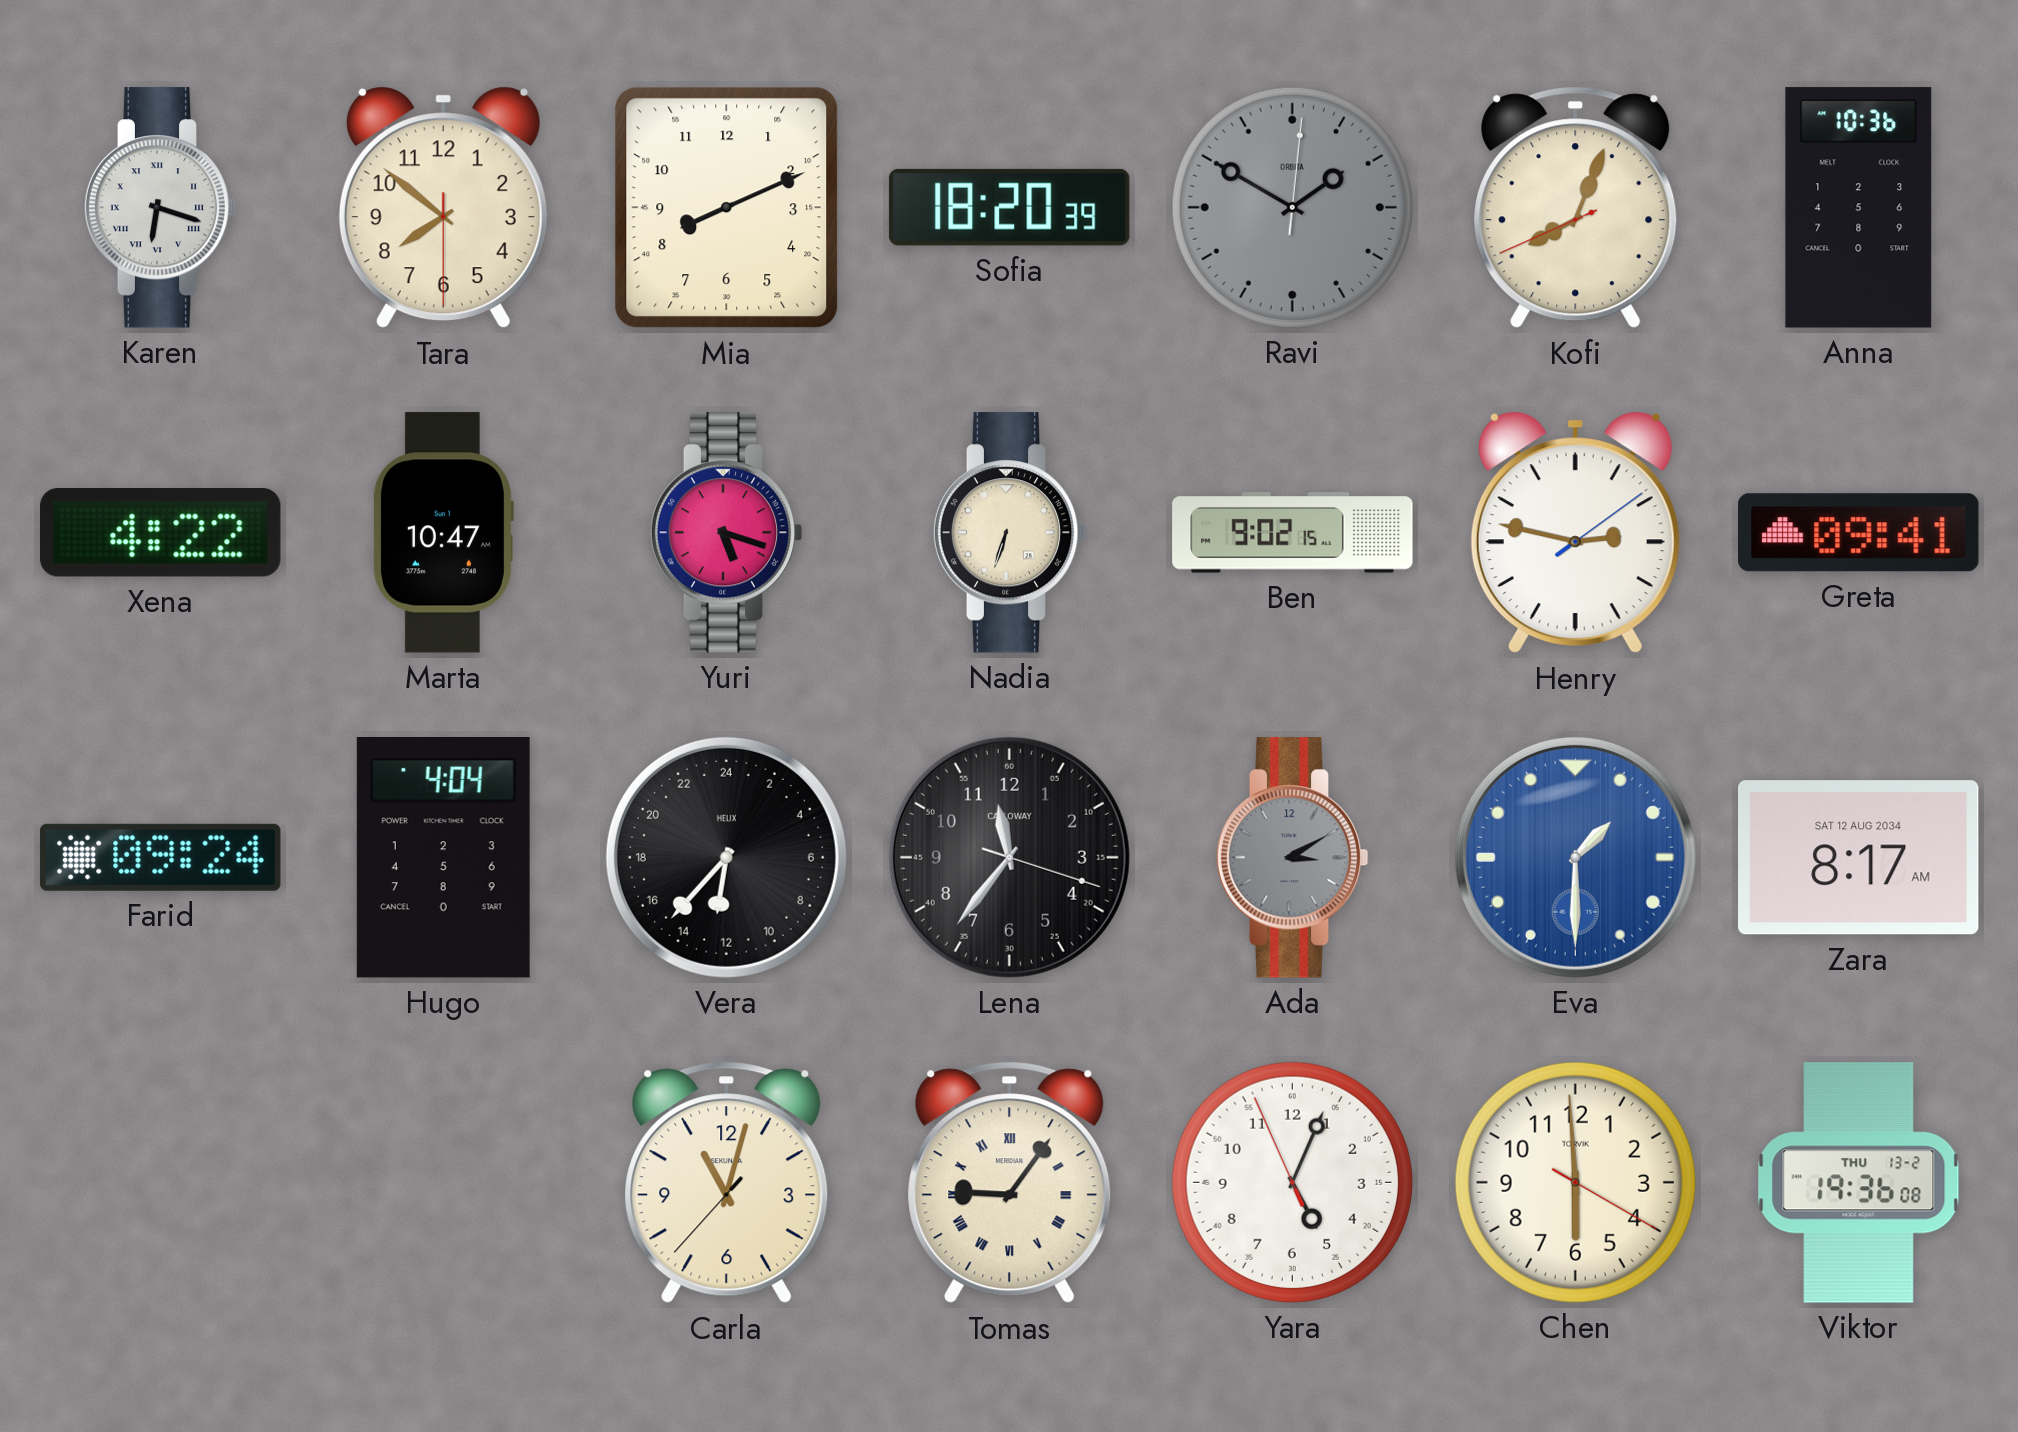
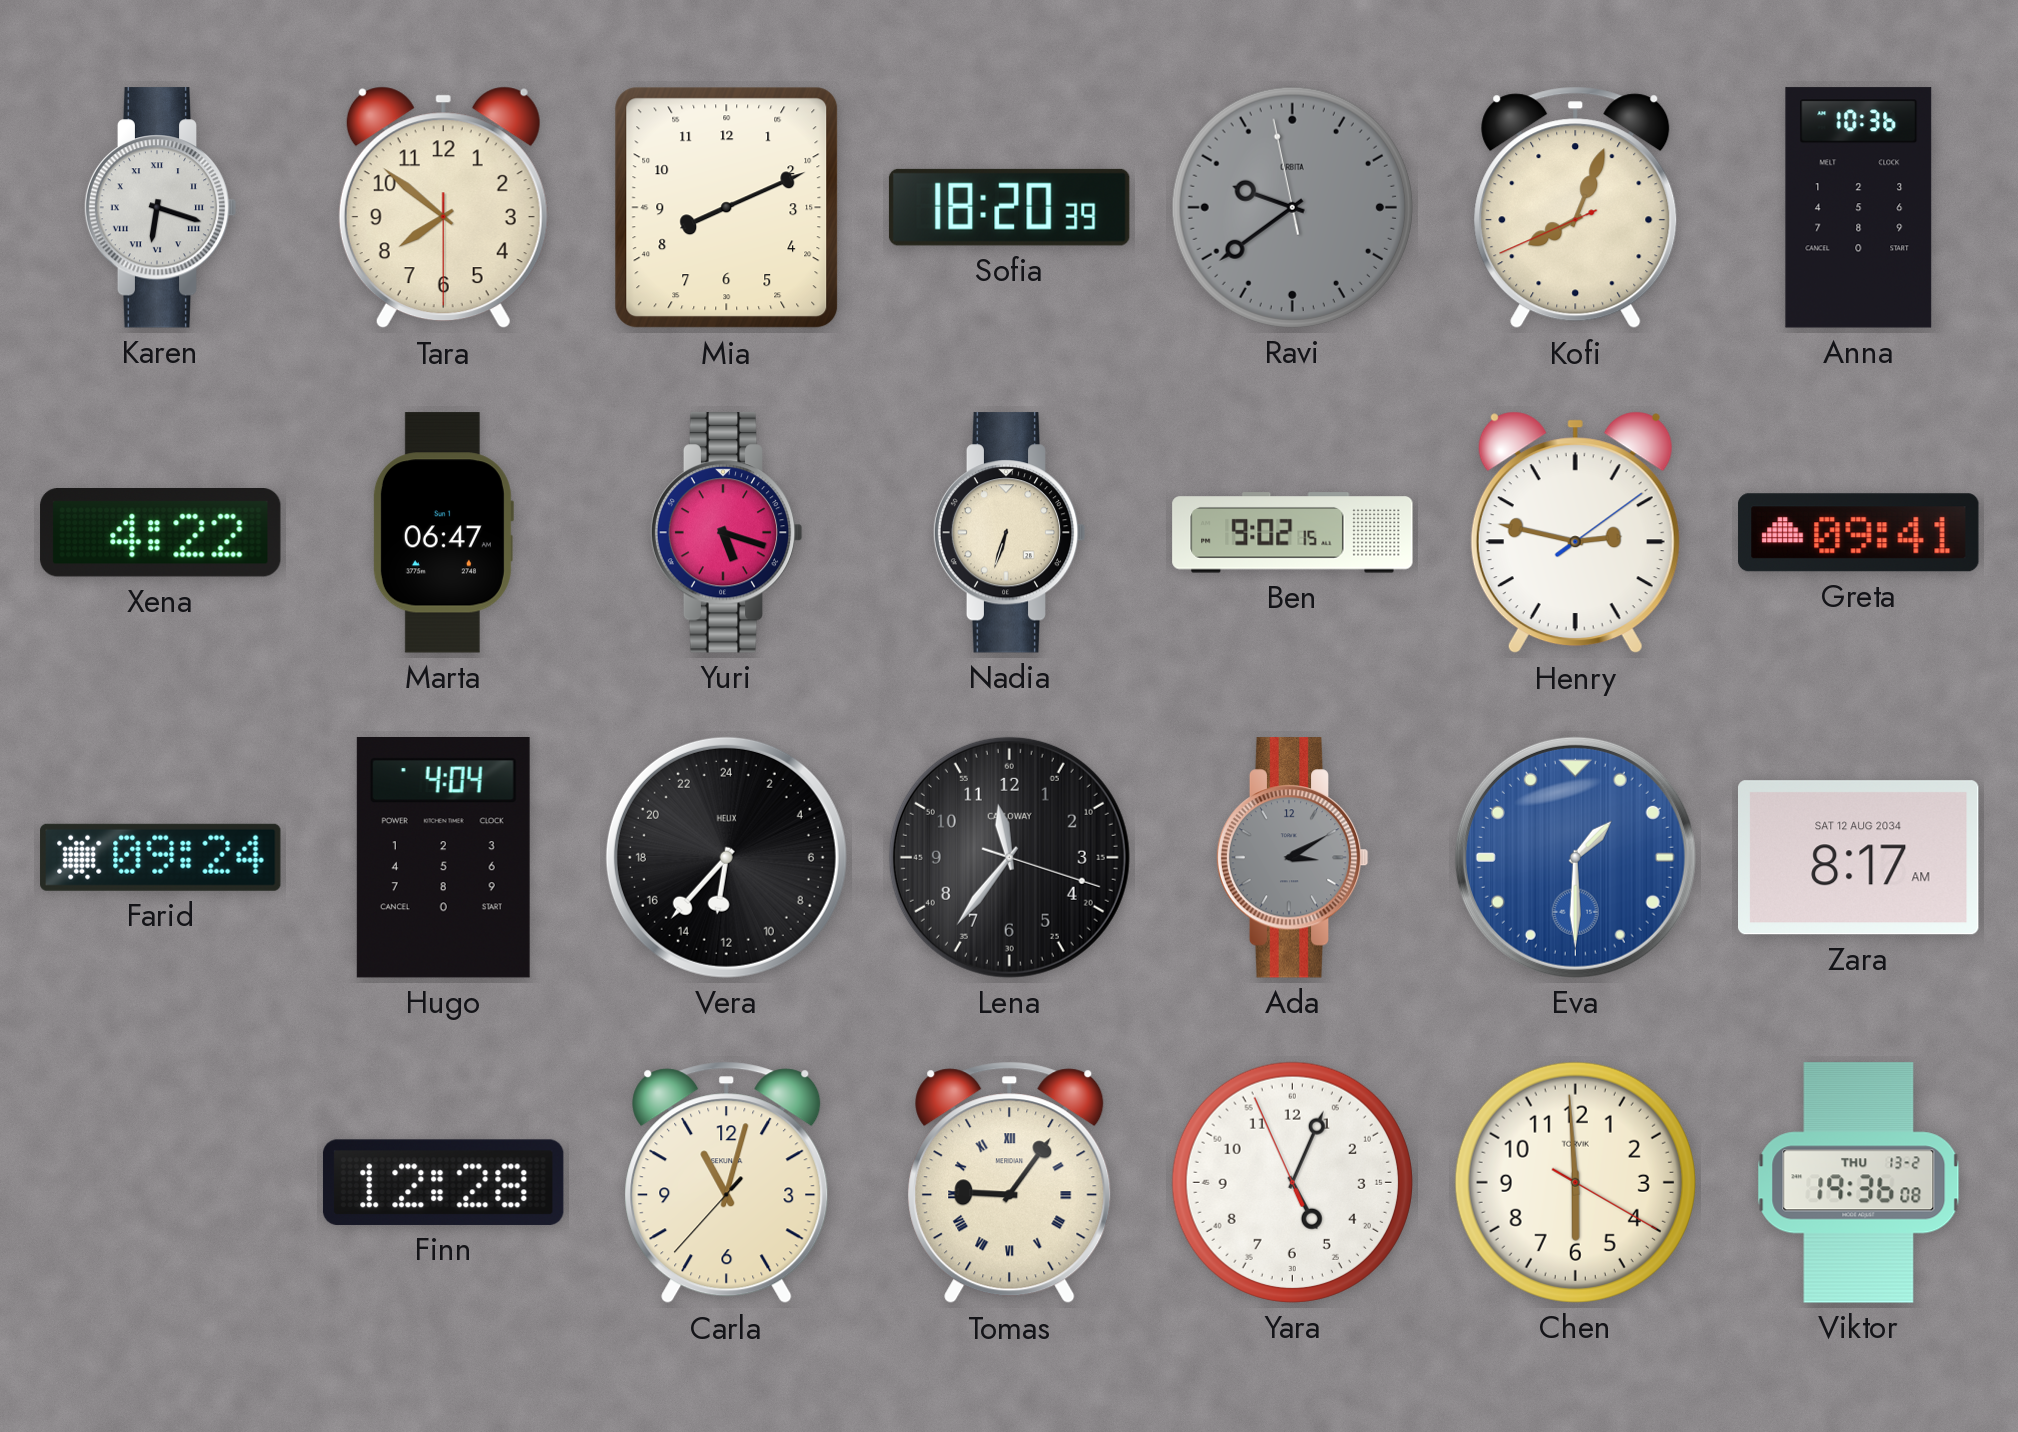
Ravi: 1:50 -> 9:38
Marta: 10:47 -> 06:47
Finn: none -> 12:28
